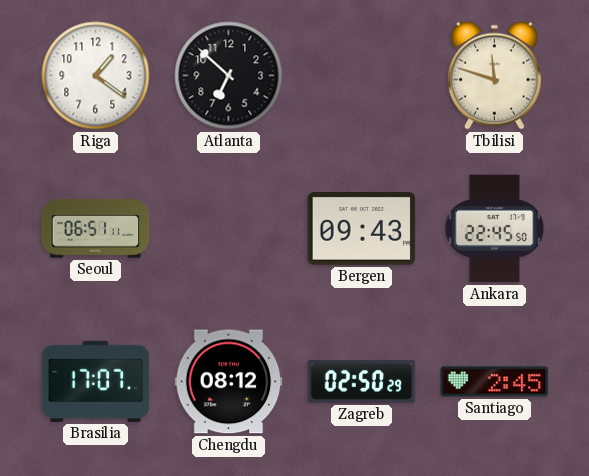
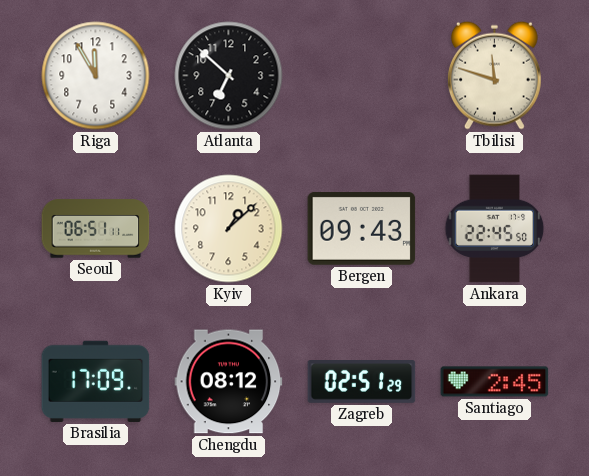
Riga: 1:21 -> 11:55
Kyiv: none -> 1:08
Brasilia: 17:07 -> 17:09
Zagreb: 02:50 -> 02:51
